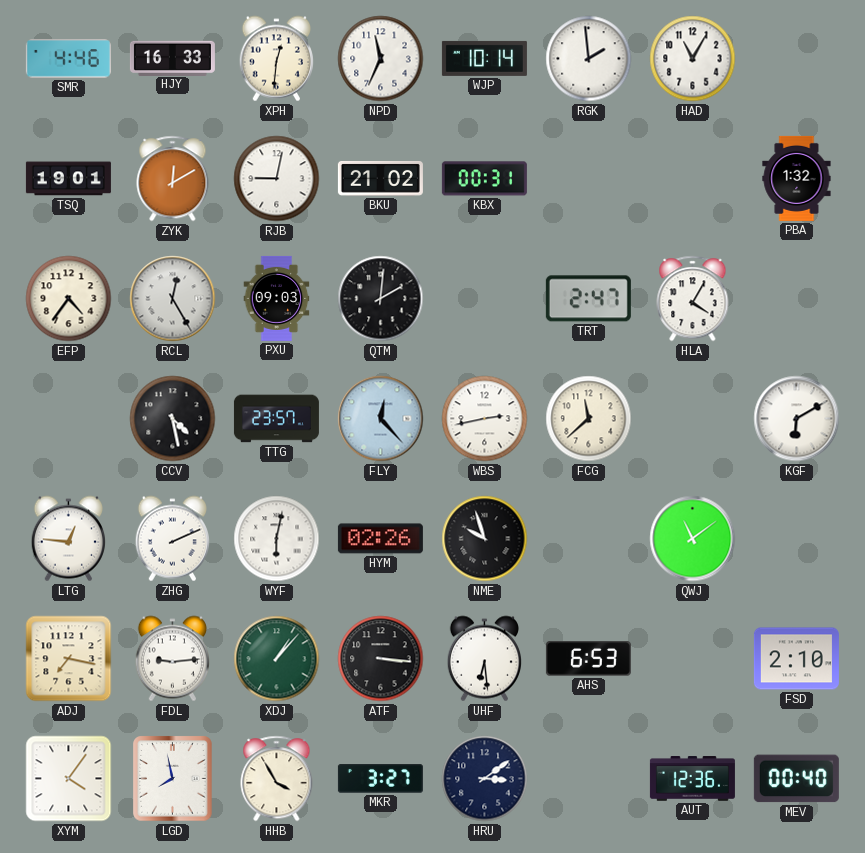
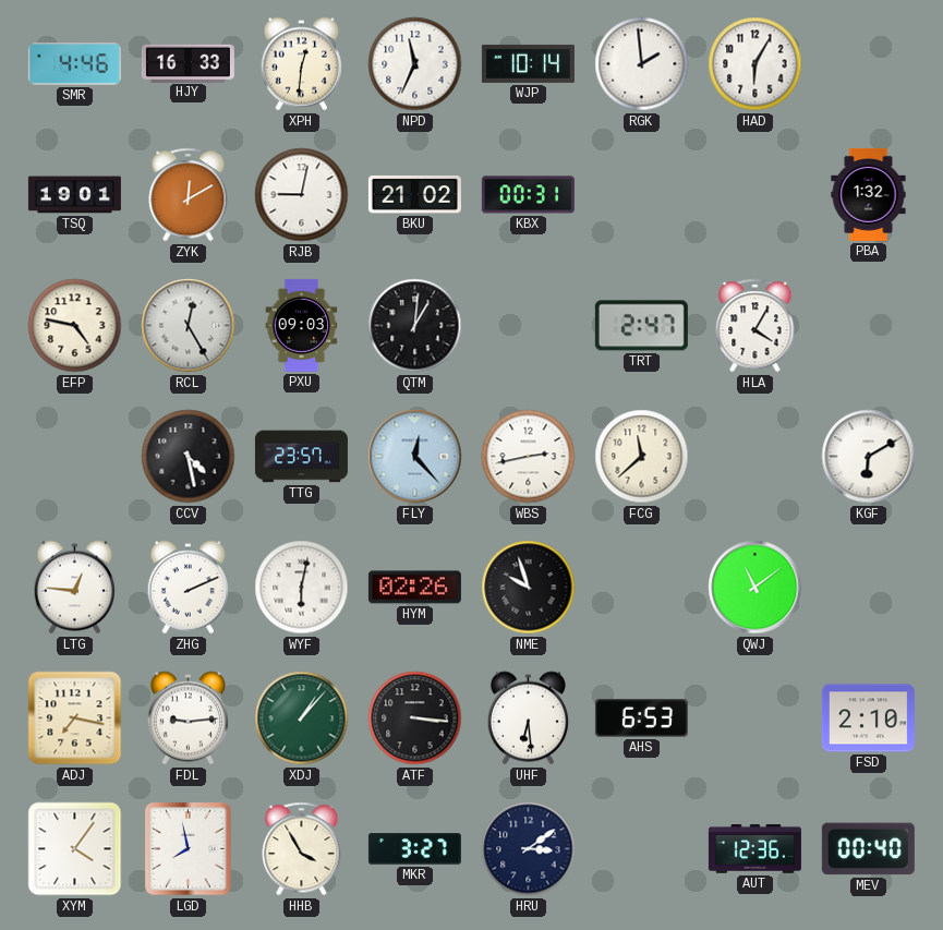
HAD: 11:05 -> 6:05
EFP: 4:36 -> 4:47
QTM: 2:01 -> 1:01
